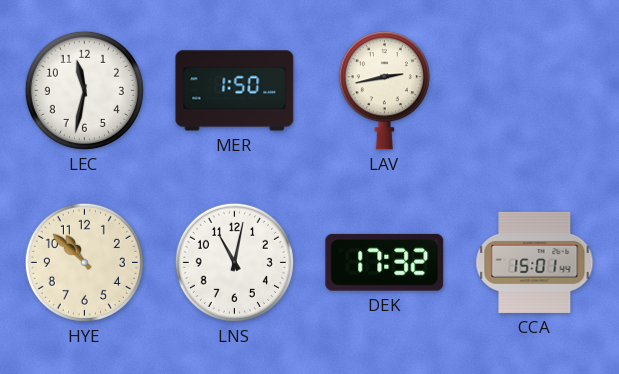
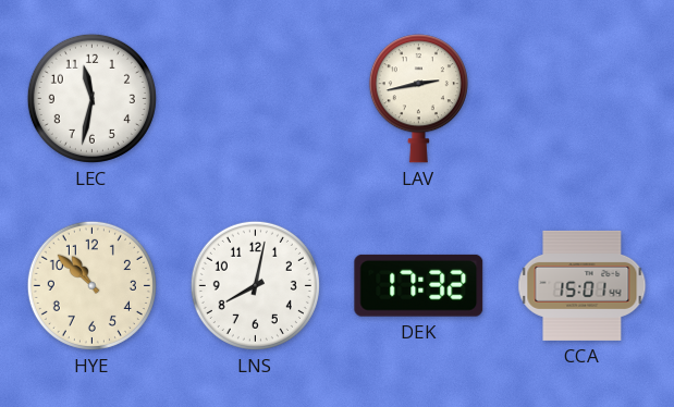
MER: 1:50 -> none
LNS: 11:02 -> 8:02
